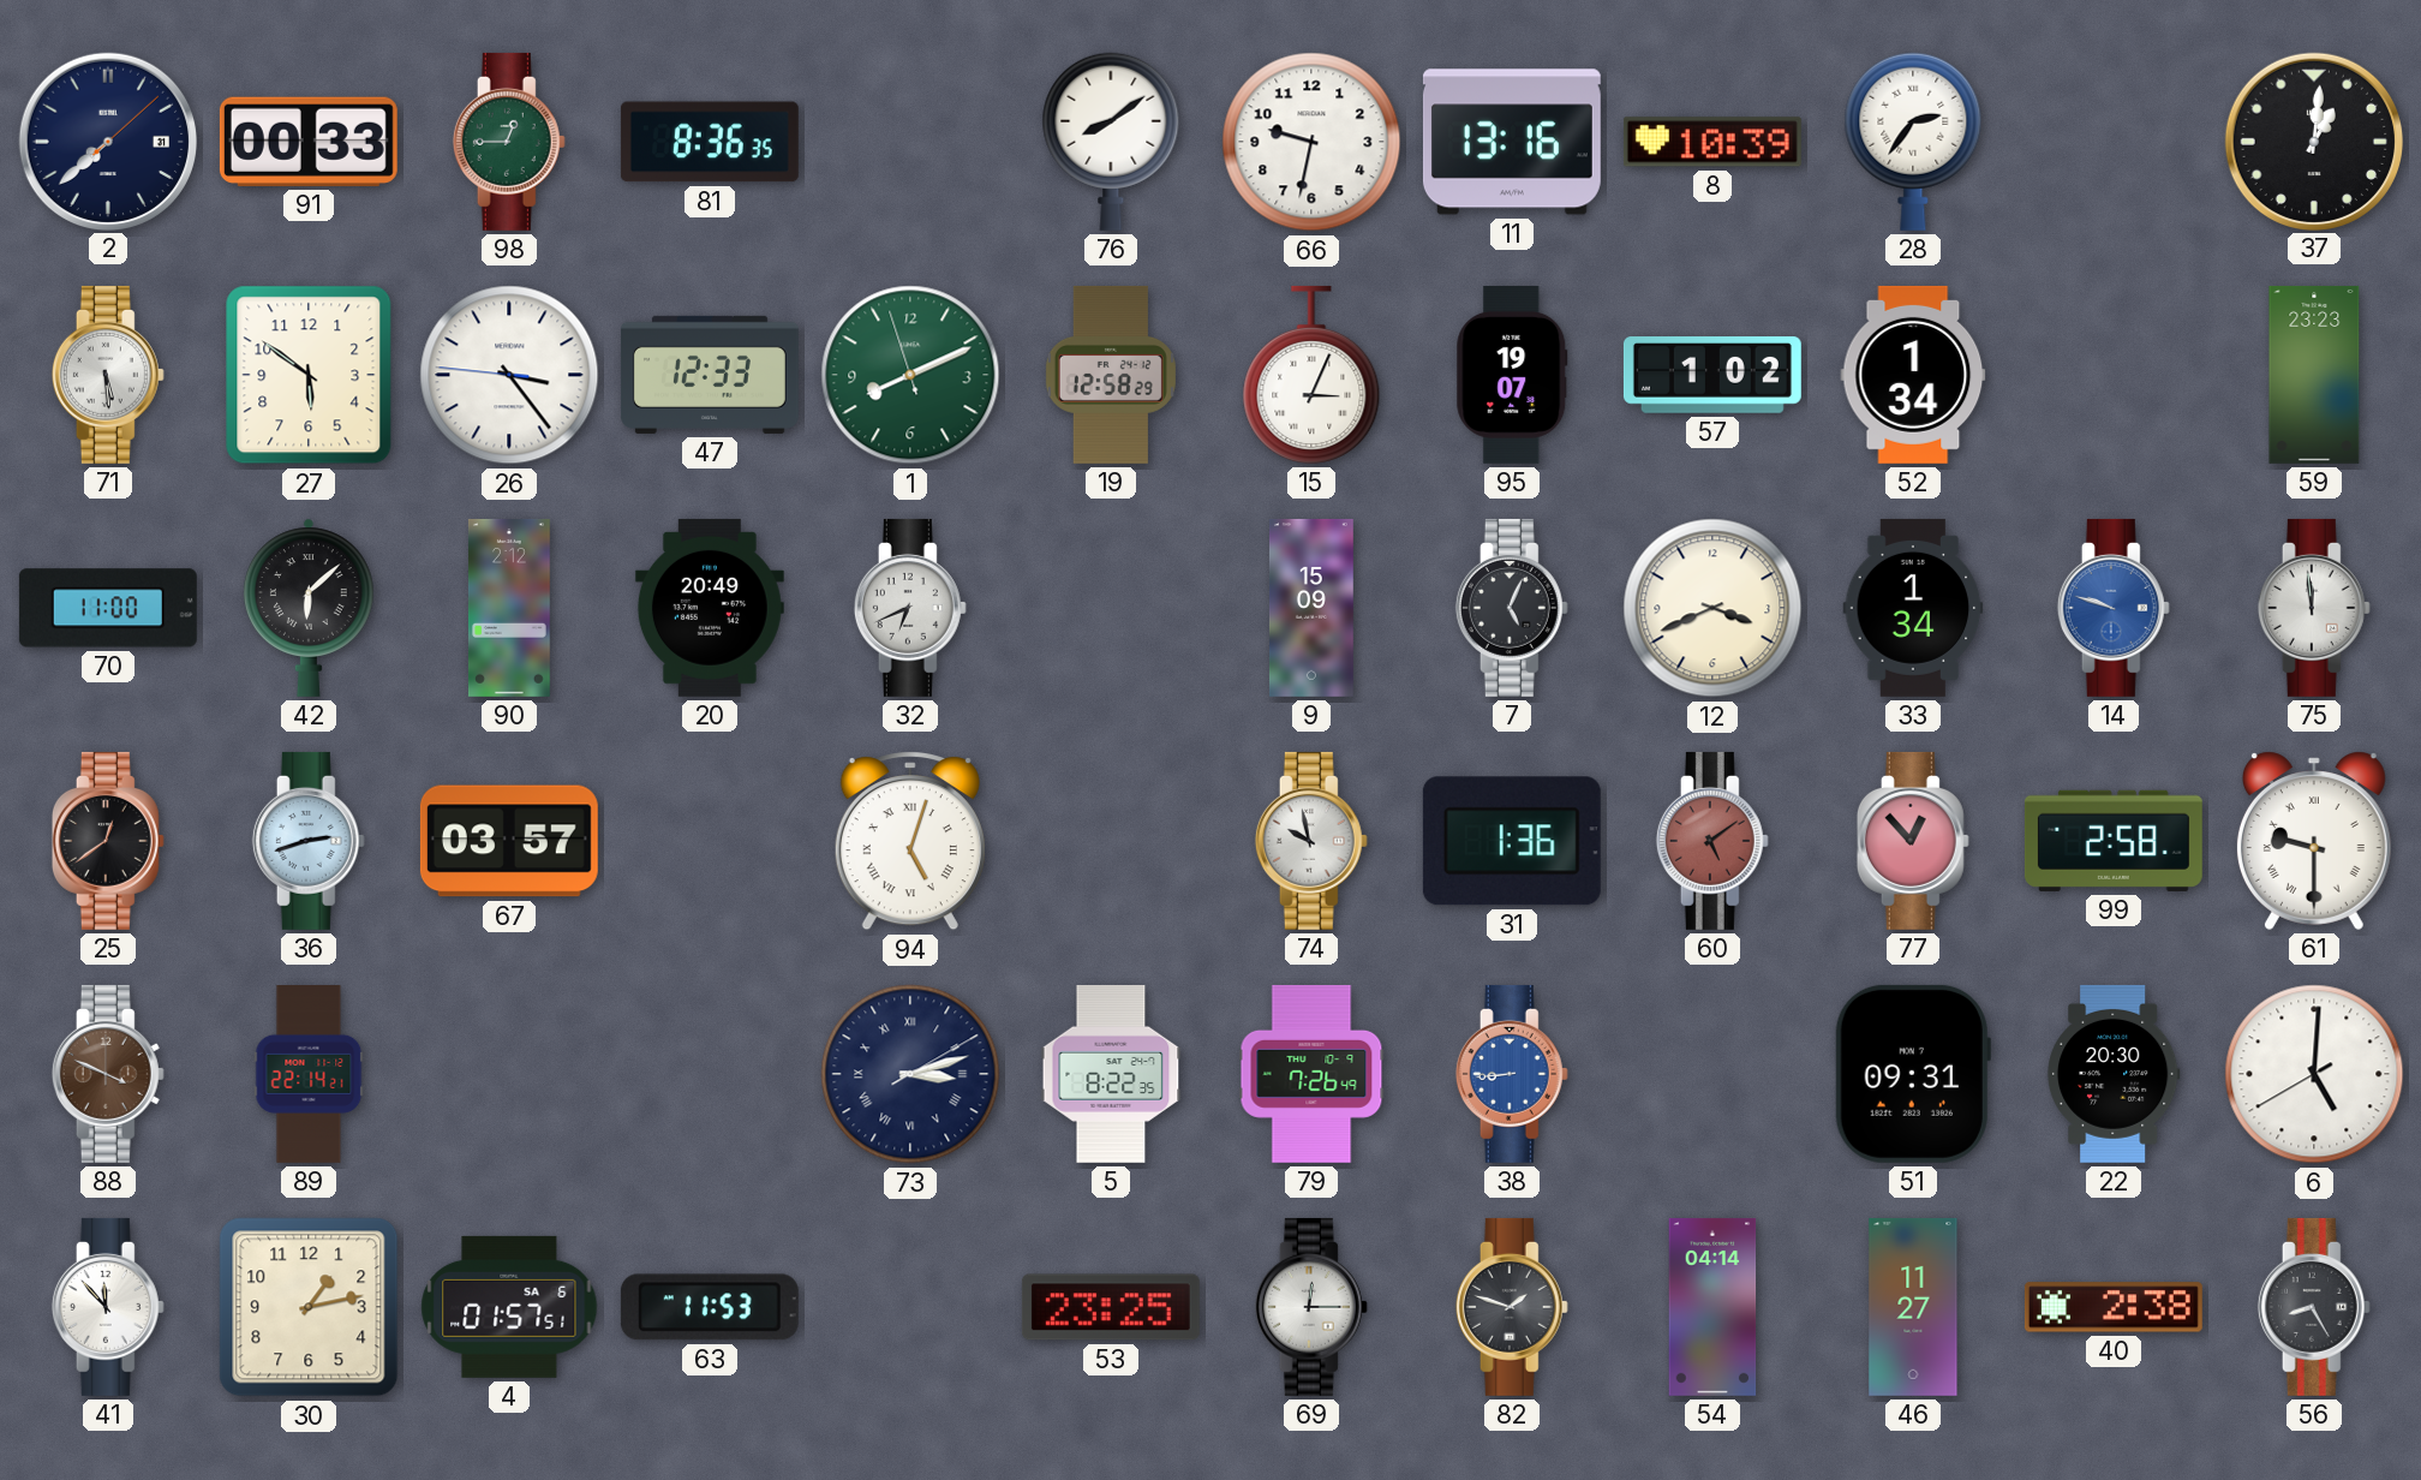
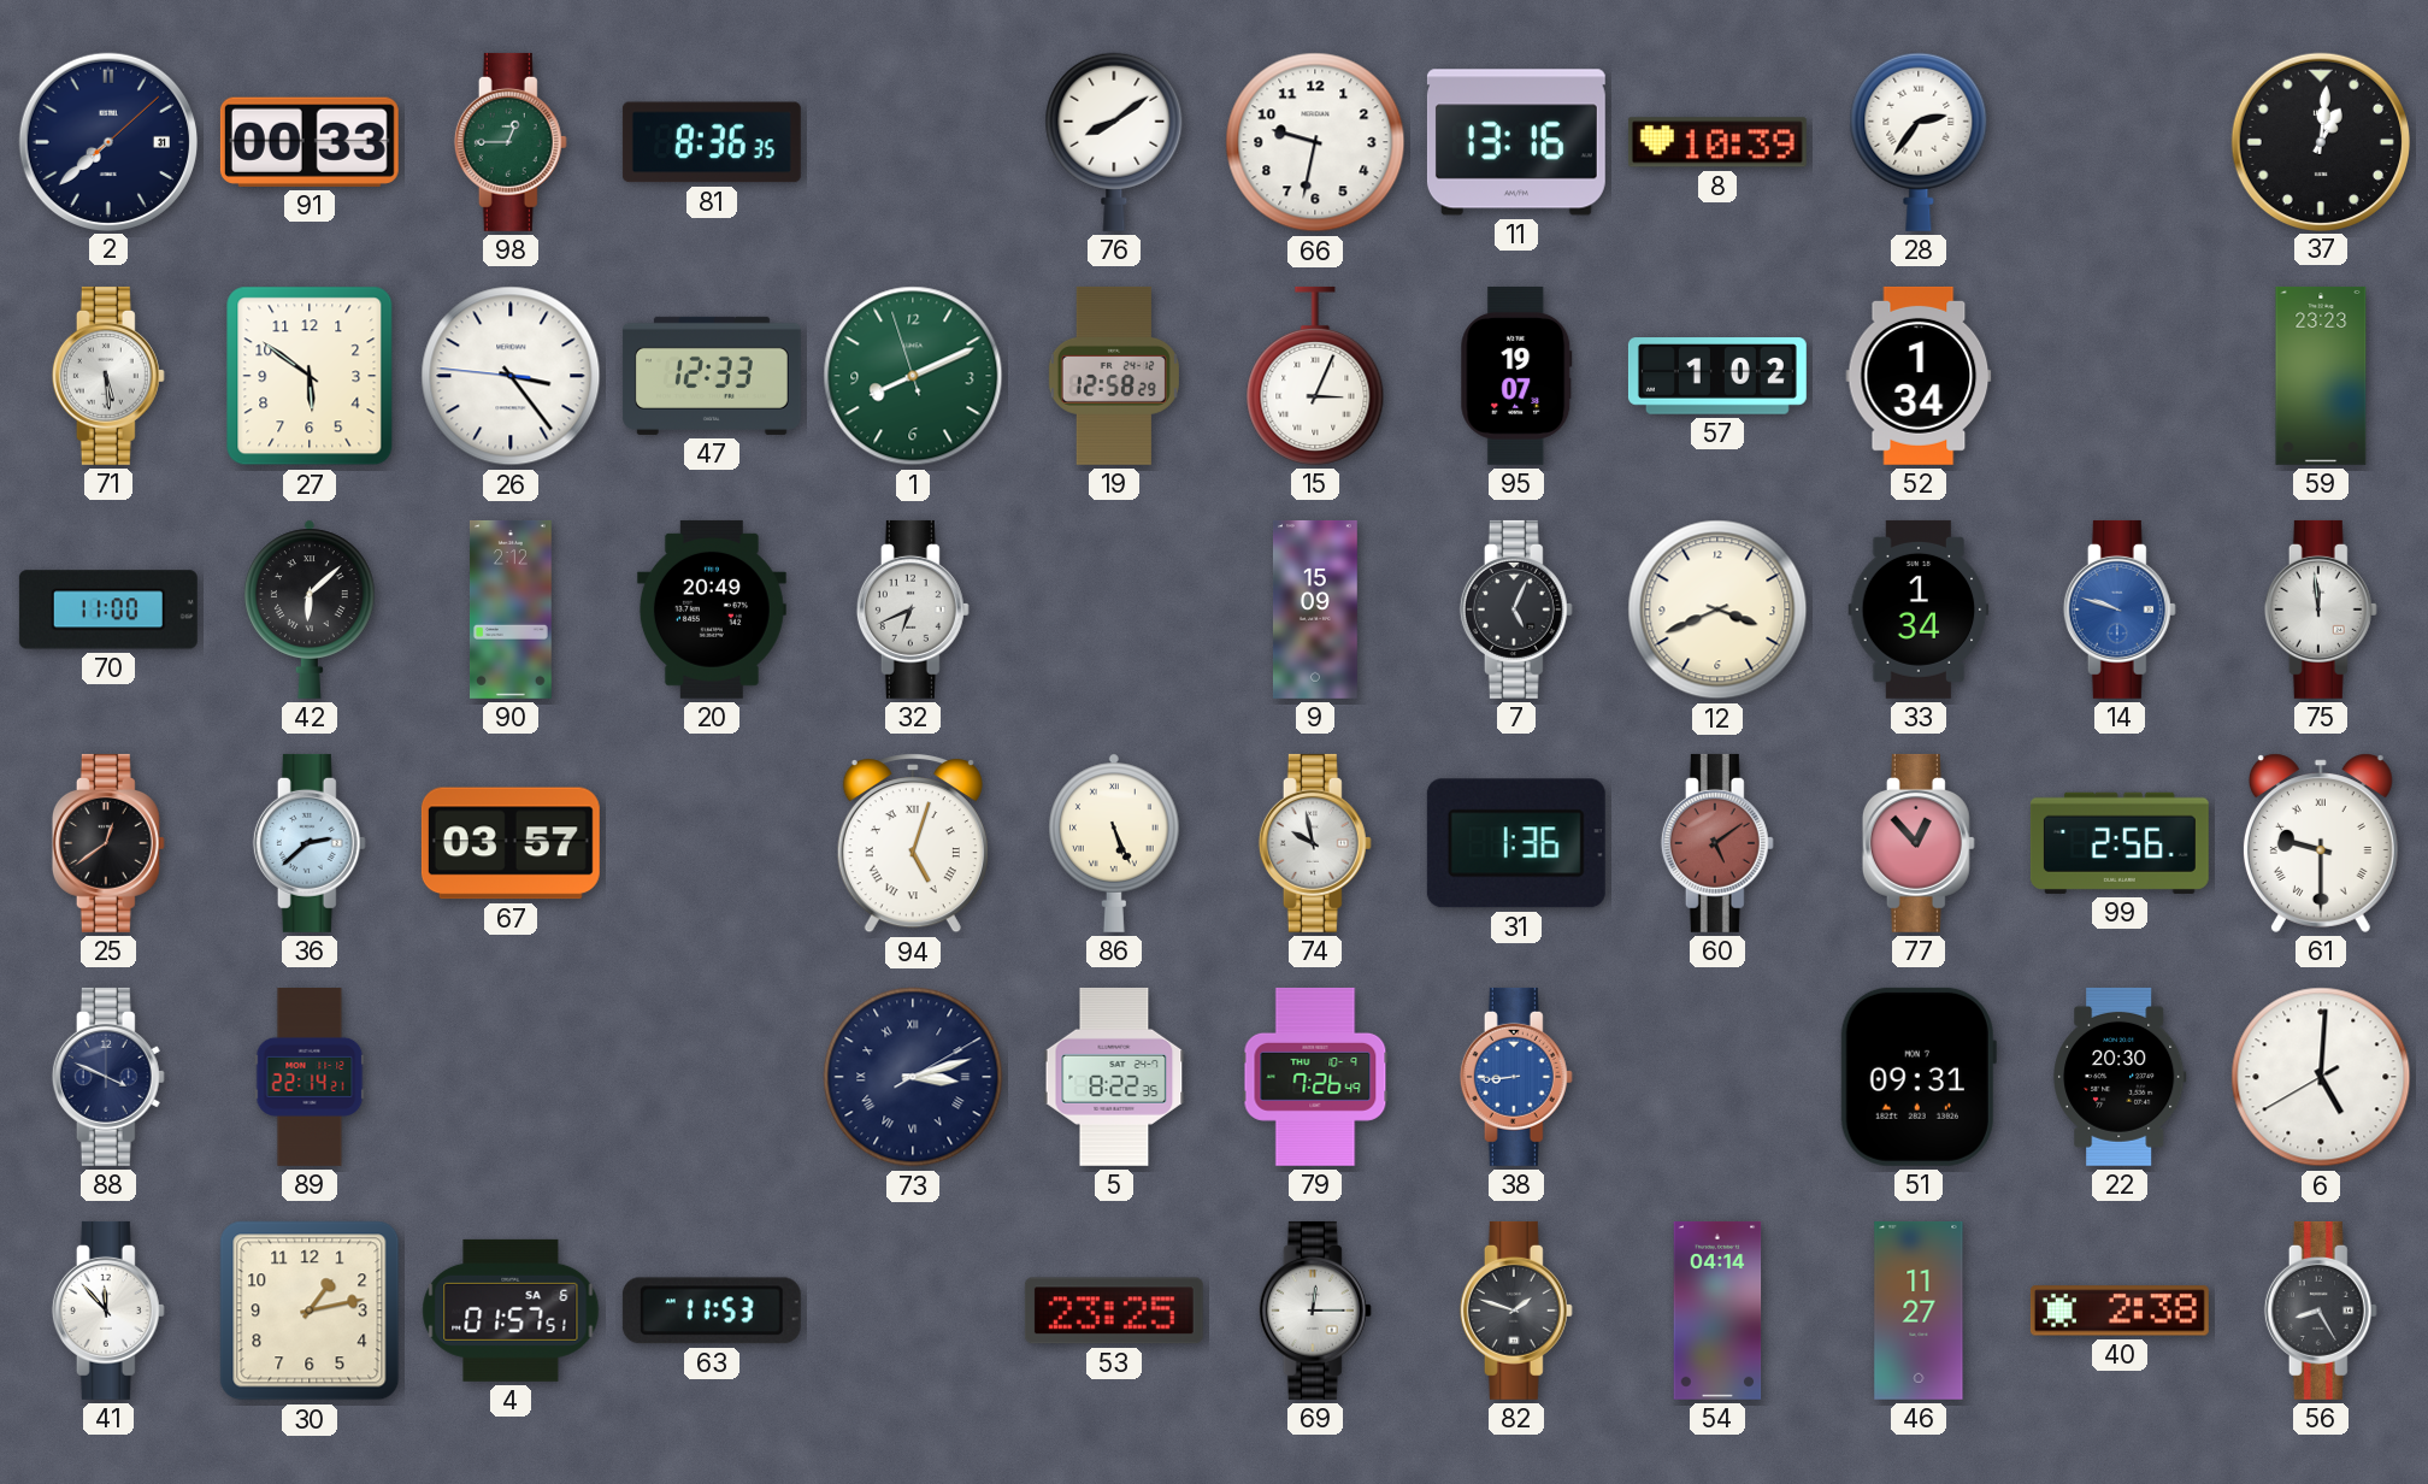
36: 2:42 -> 2:38
86: none -> 5:26
99: 2:58 -> 2:56
88 dial: brown -> navy
